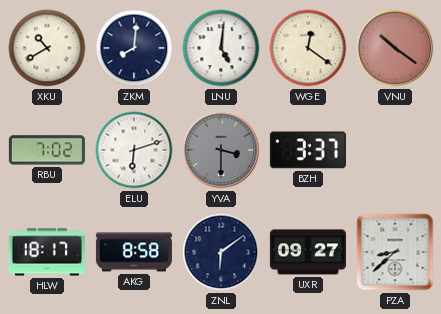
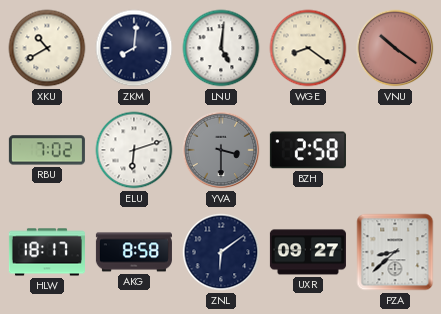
WGE: 12:21 -> 8:21
BZH: 3:37 -> 2:58
